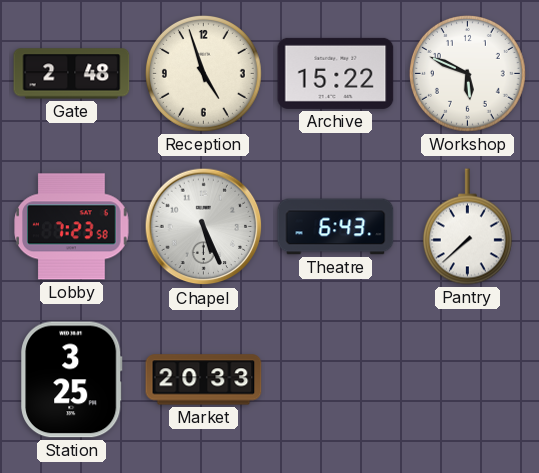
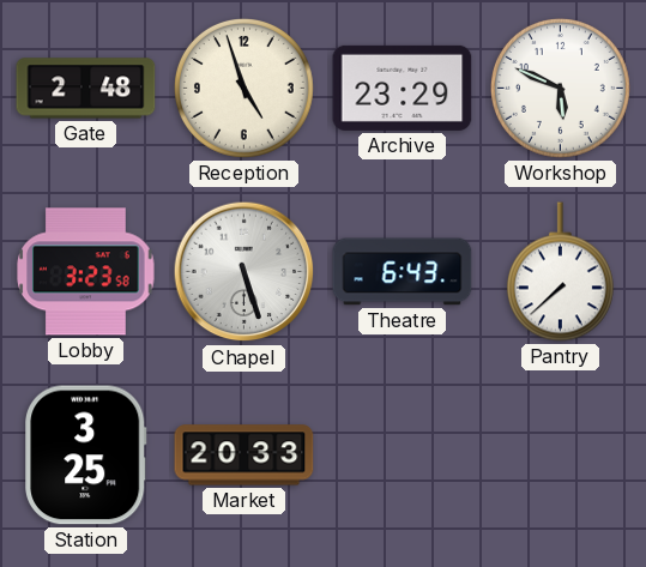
Archive: 15:22 -> 23:29
Lobby: 7:23 -> 3:23
Chapel: 5:26 -> 5:27
